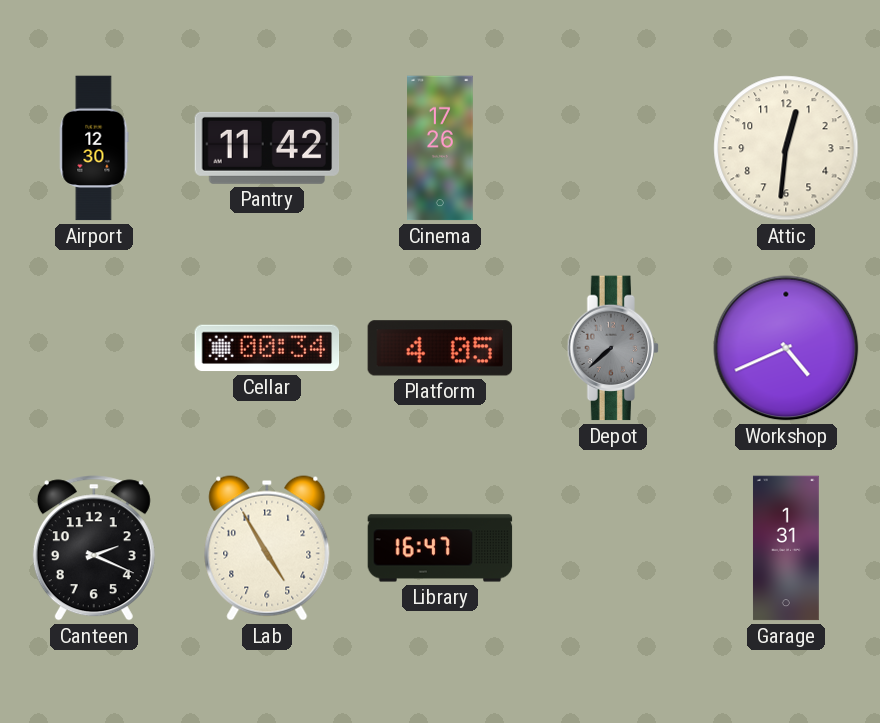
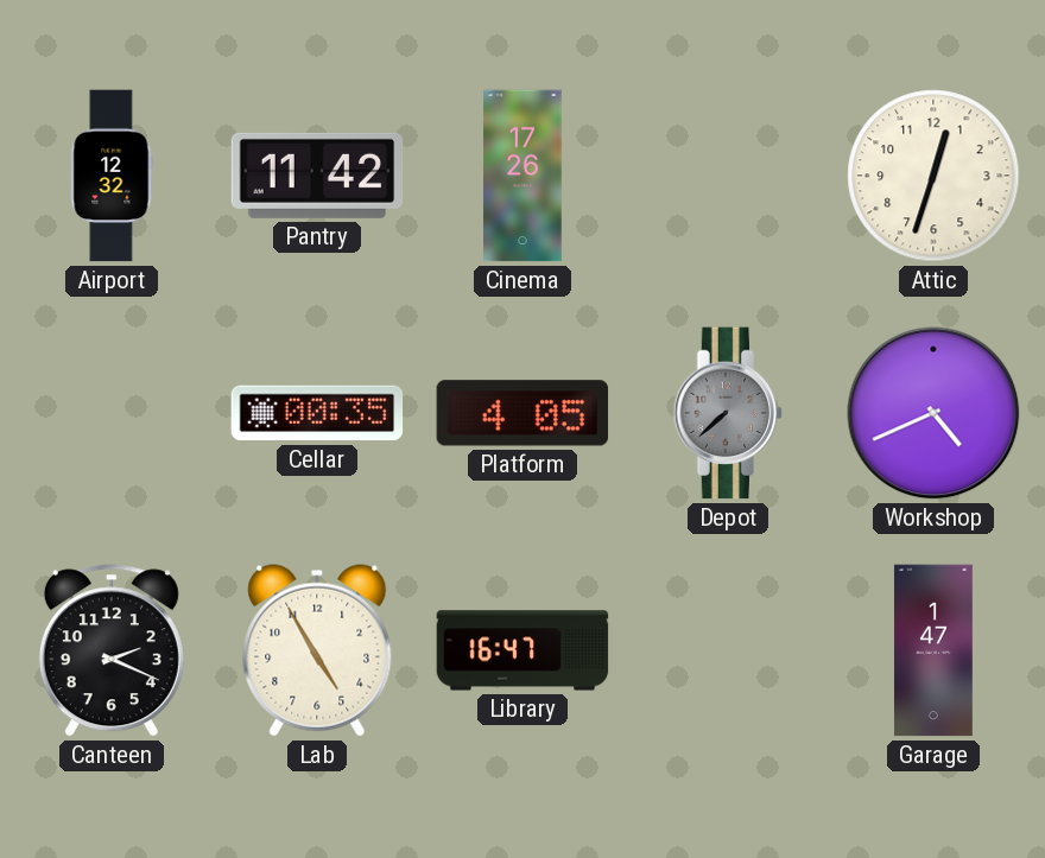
Airport: 12:30 -> 12:32
Attic: 12:31 -> 12:33
Cellar: 00:34 -> 00:35
Garage: 1:31 -> 1:47
